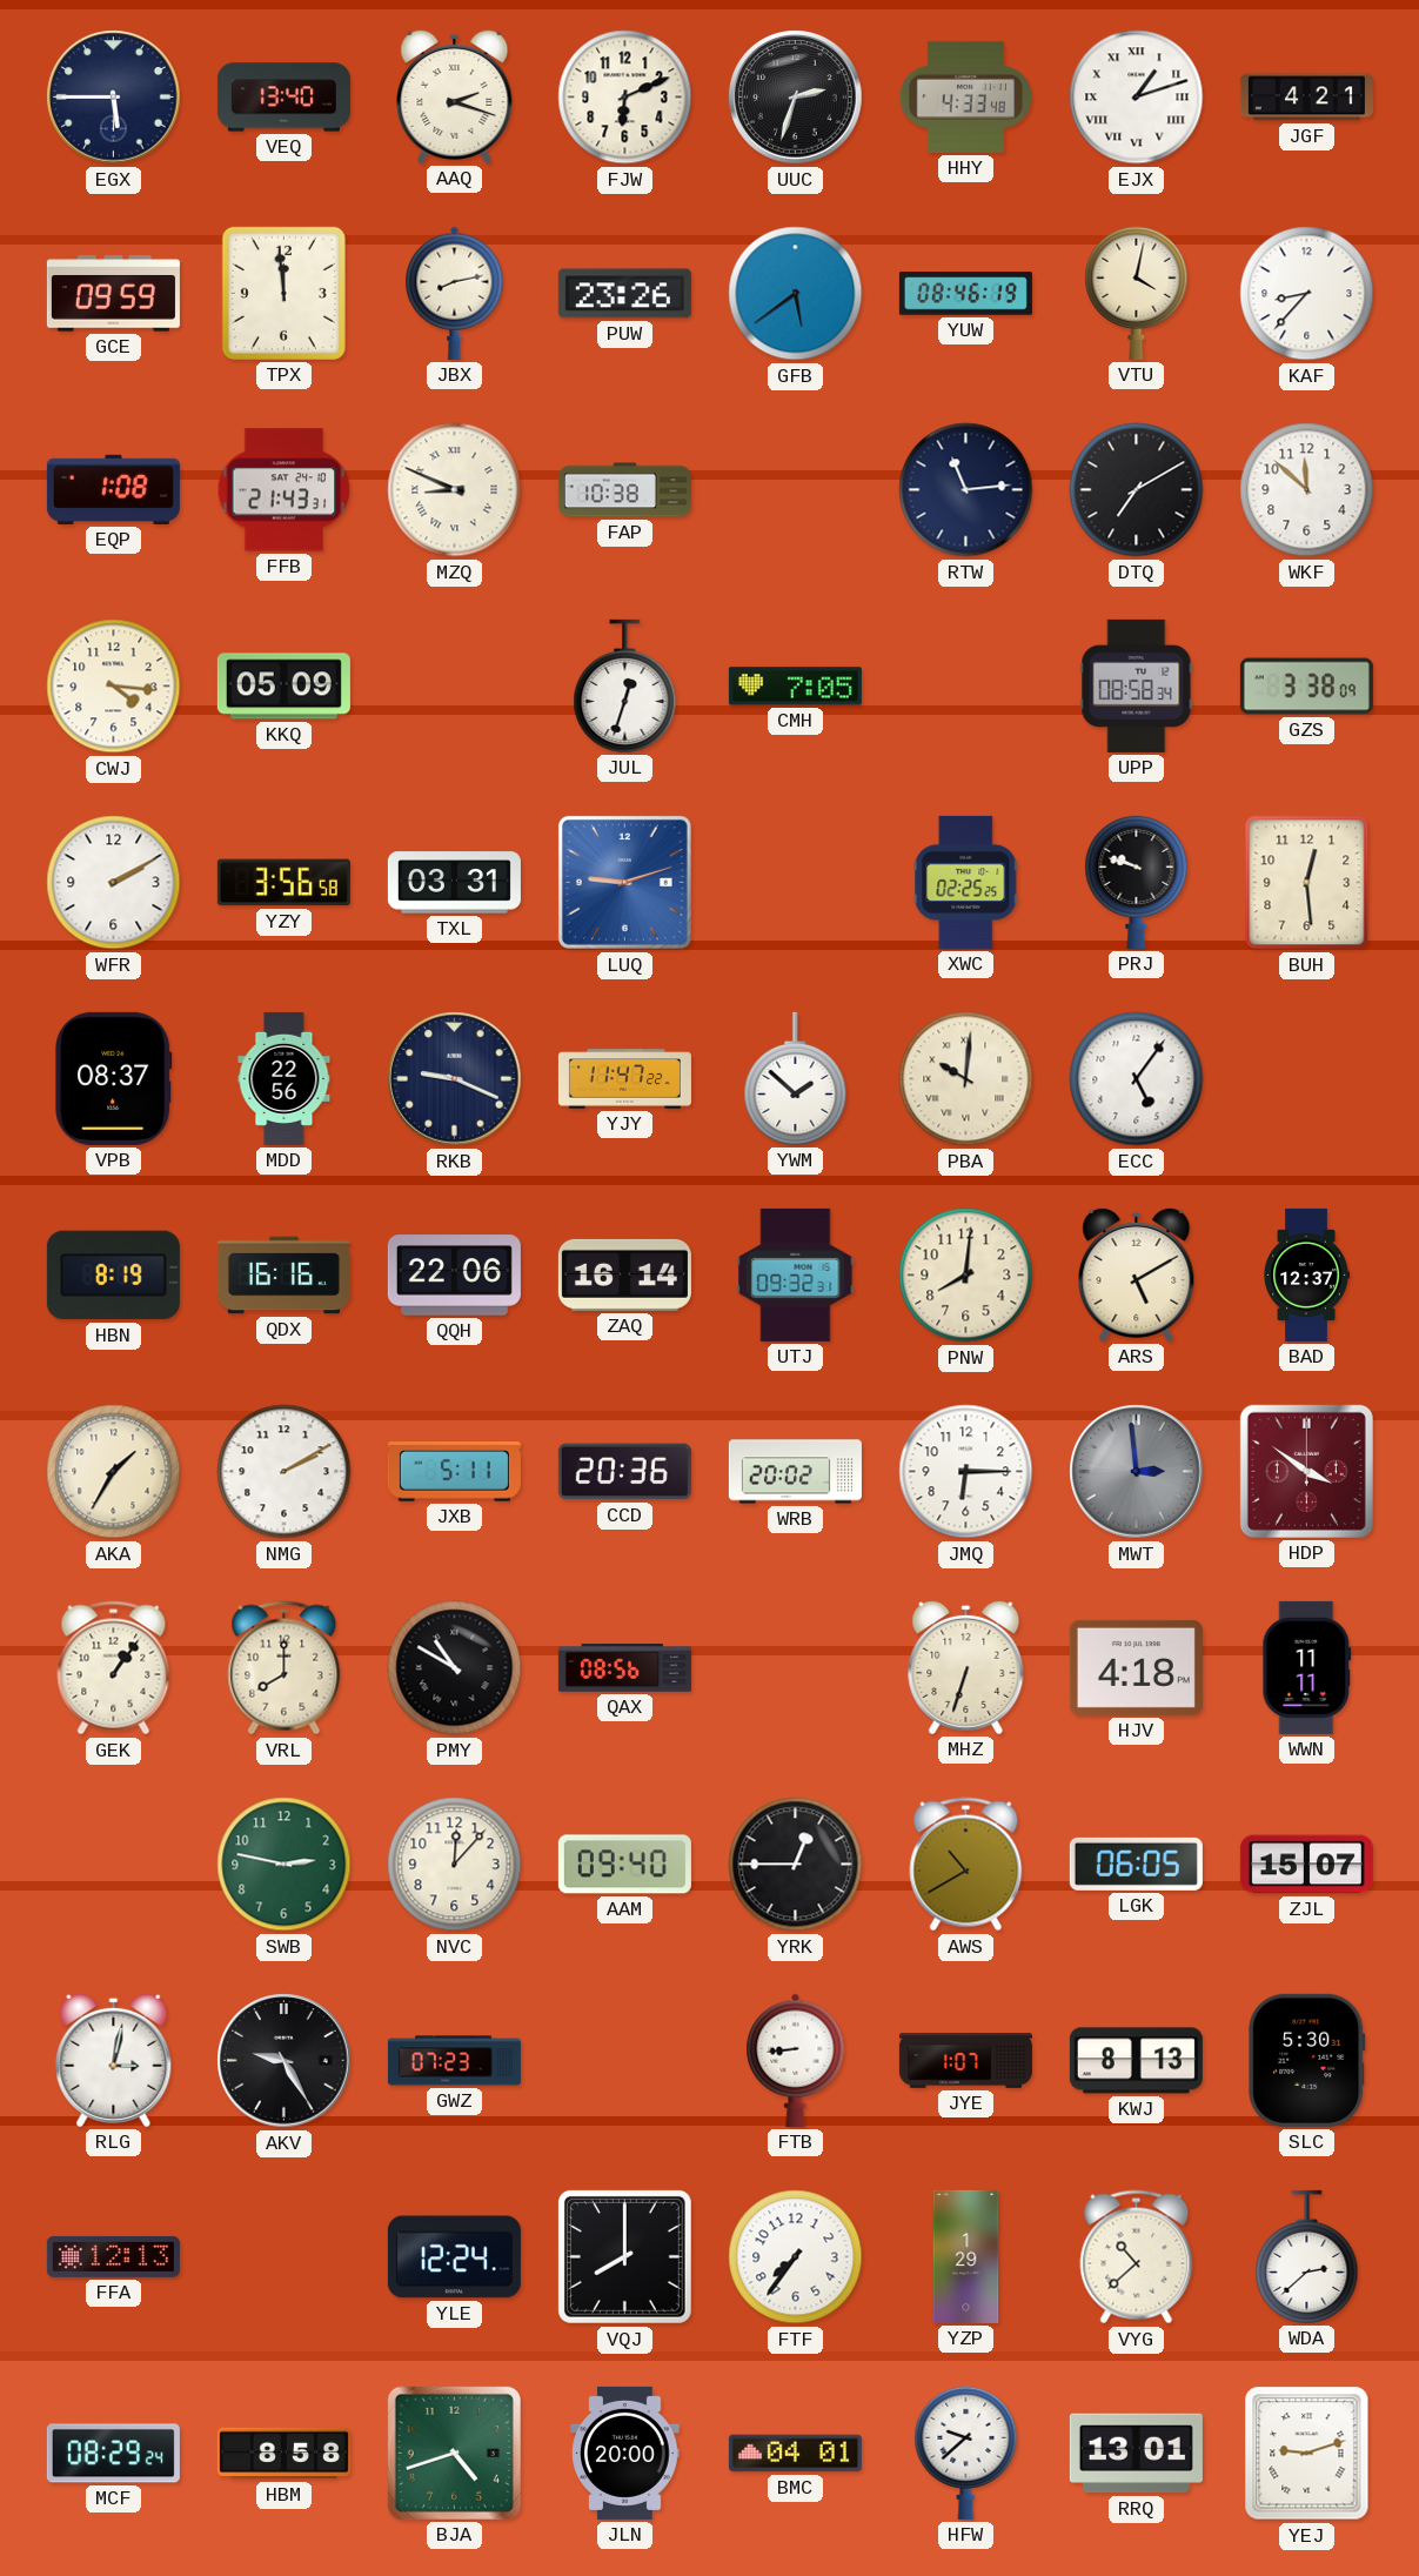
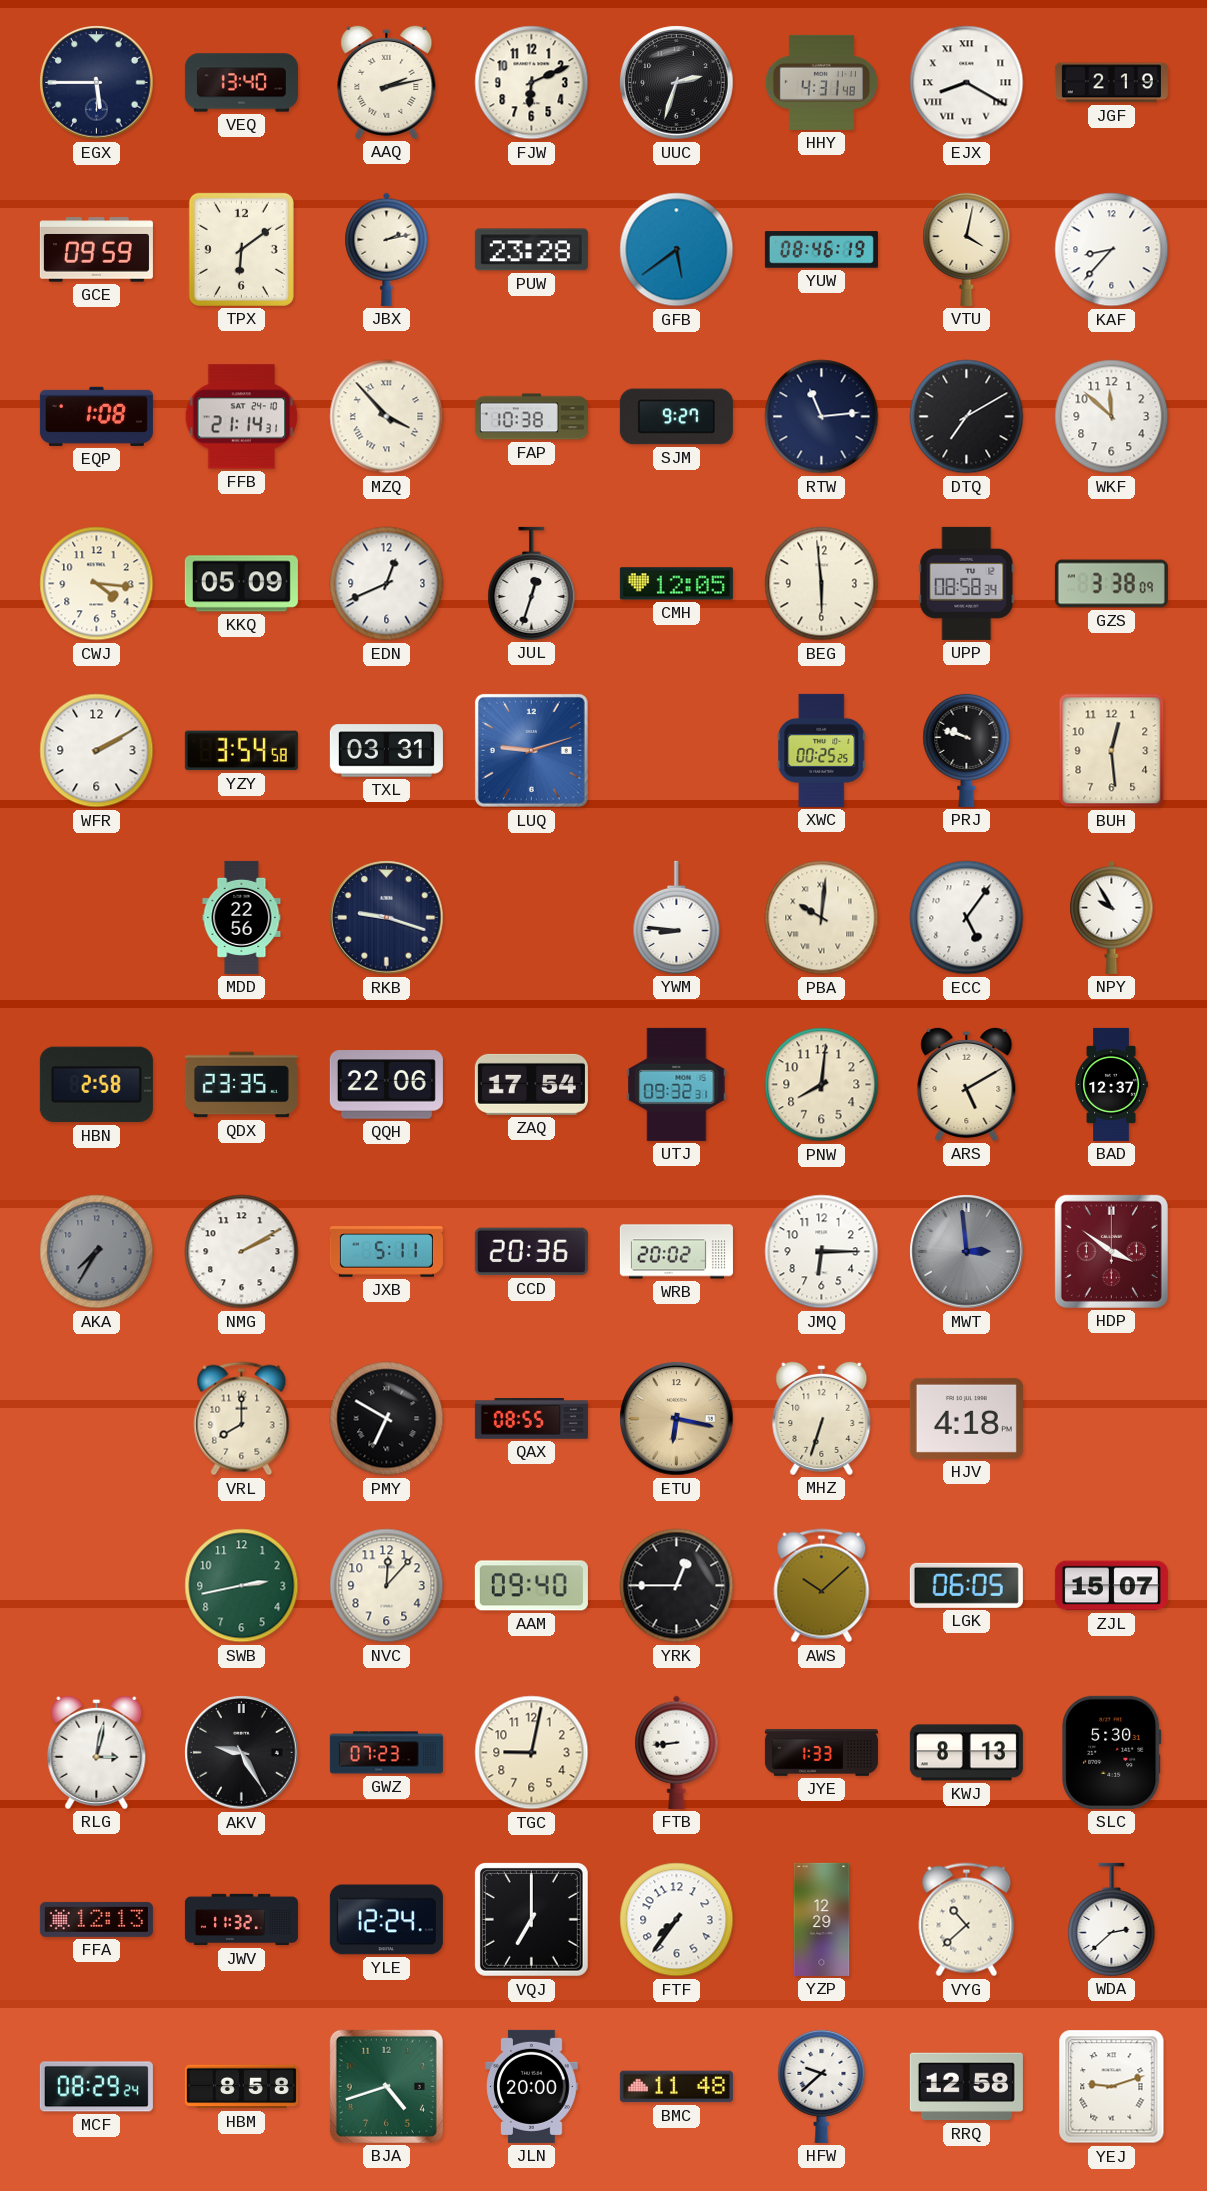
AAQ: 2:18 -> 2:13
HHY: 4:33 -> 4:31
EJX: 1:12 -> 8:20
JGF: 4:21 -> 2:19
TPX: 11:59 -> 6:09
JBX: 8:13 -> 2:13
PUW: 23:26 -> 23:28
FFB: 21:43 -> 21:14
MZQ: 8:49 -> 3:53
SJM: none -> 9:27
EDN: none -> 12:41
CMH: 7:05 -> 12:05
BEG: none -> 5:59
YZY: 3:56 -> 3:54
XWC: 02:25 -> 00:25
VPB: 08:37 -> none
RKB: 9:19 -> 9:18
YJY: 11:47 -> none
YWM: 1:52 -> 8:46
NPY: none -> 9:55
HBN: 8:19 -> 2:58
QDX: 16:16 -> 23:35
ZAQ: 16:14 -> 17:54
AKA: 1:35 -> 7:35
AKA dial: cream -> grey
GEK: 1:06 -> none
PMY: 10:50 -> 6:50
QAX: 08:56 -> 08:55
ETU: none -> 6:17
WWN: 11:11 -> none
SWB: 2:47 -> 2:43
AWS: 10:40 -> 10:08
TGC: none -> 9:02
JYE: 1:07 -> 1:33
JWV: none -> 11:32
VQJ: 8:00 -> 7:00
YZP: 1:29 -> 12:29
BMC: 04:01 -> 11:48
RRQ: 13:01 -> 12:58
